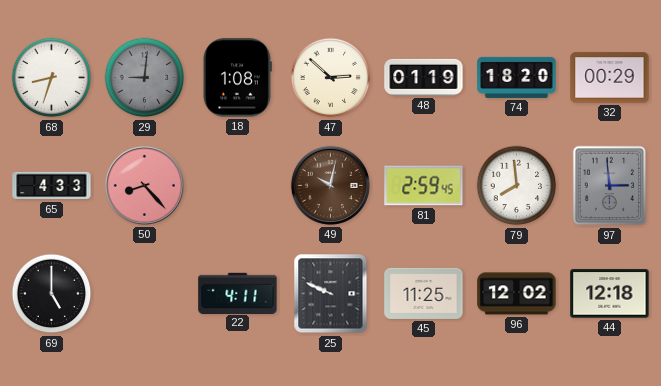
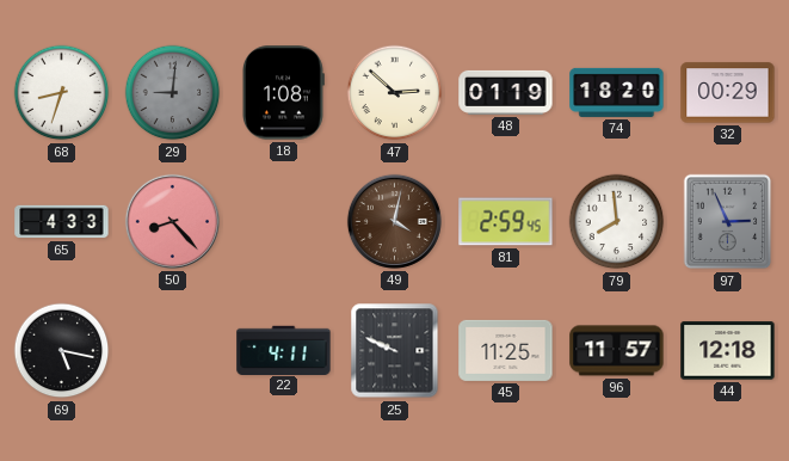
49: 10:02 -> 4:02
97: 2:59 -> 2:56
69: 5:00 -> 5:17
96: 12:02 -> 11:57
